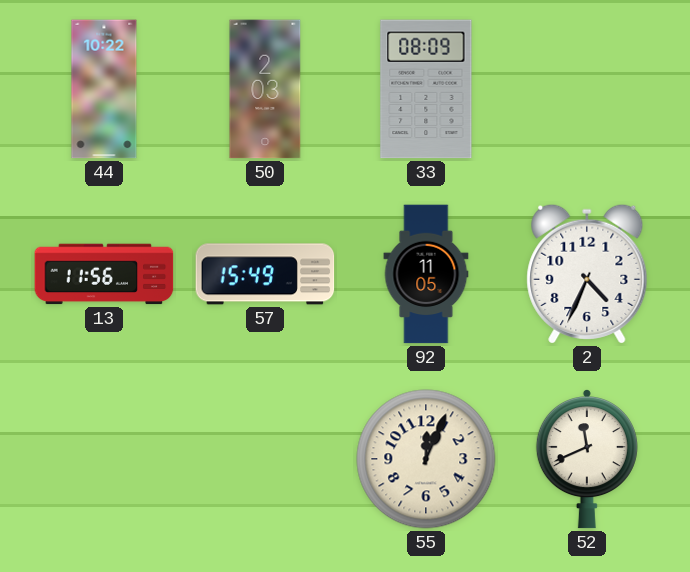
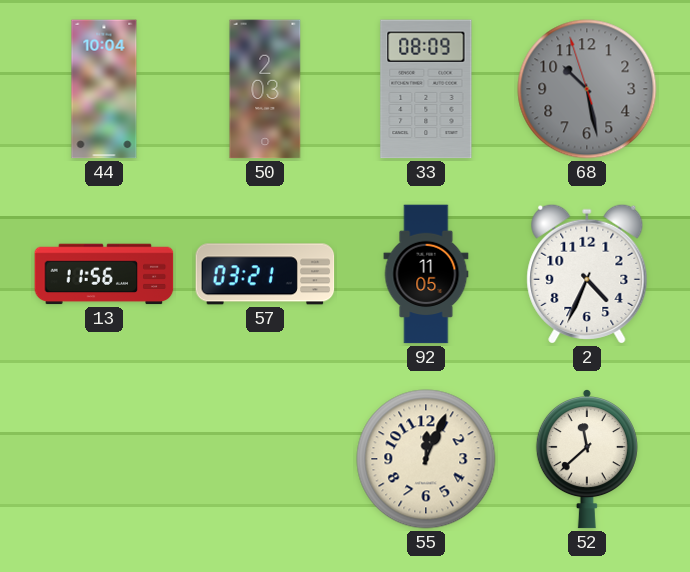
44: 10:22 -> 10:04
68: none -> 10:27
57: 15:49 -> 03:21
52: 11:41 -> 11:38
